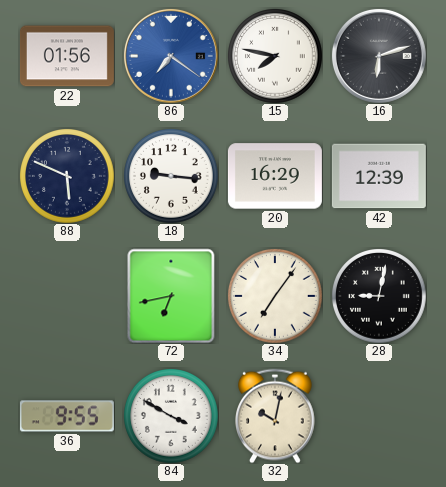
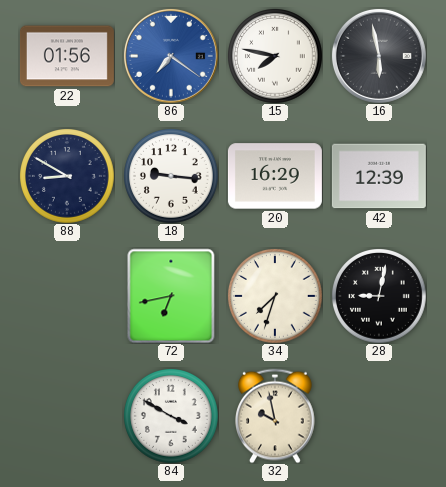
16: 6:12 -> 5:58
88: 5:49 -> 8:50
34: 7:06 -> 7:33
36: 9:55 -> none
32: 10:02 -> 9:58
